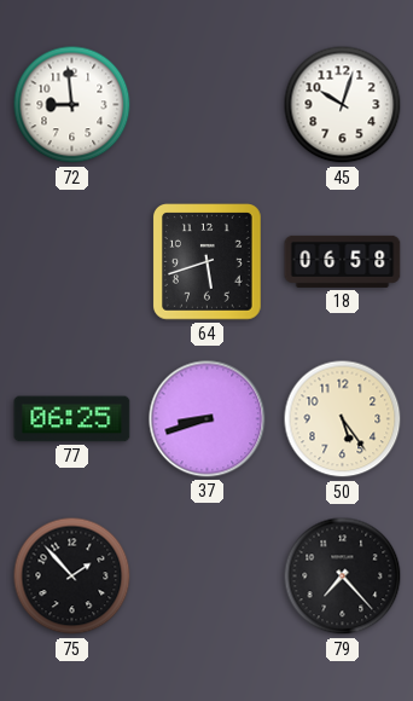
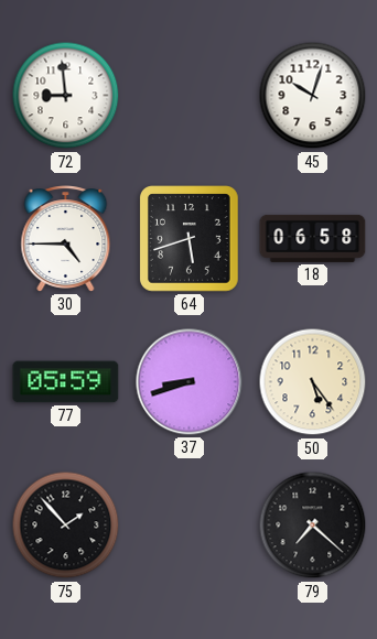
30: none -> 4:45
77: 06:25 -> 05:59
79: 7:23 -> 7:22
